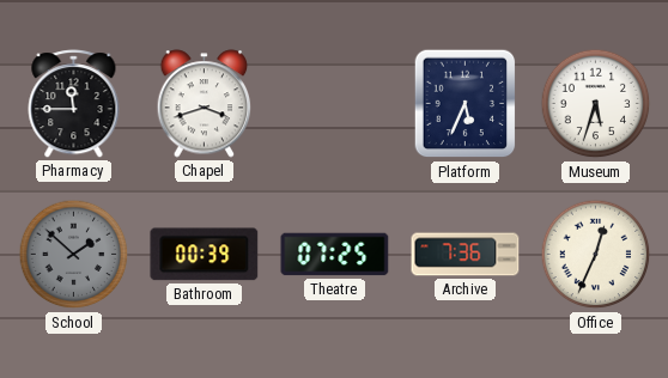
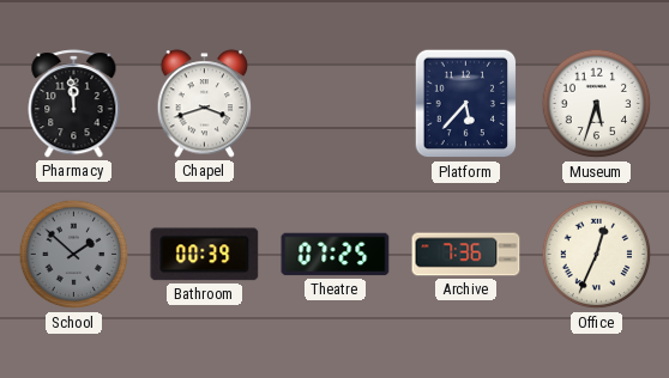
Pharmacy: 11:45 -> 11:59
Platform: 5:34 -> 5:37
